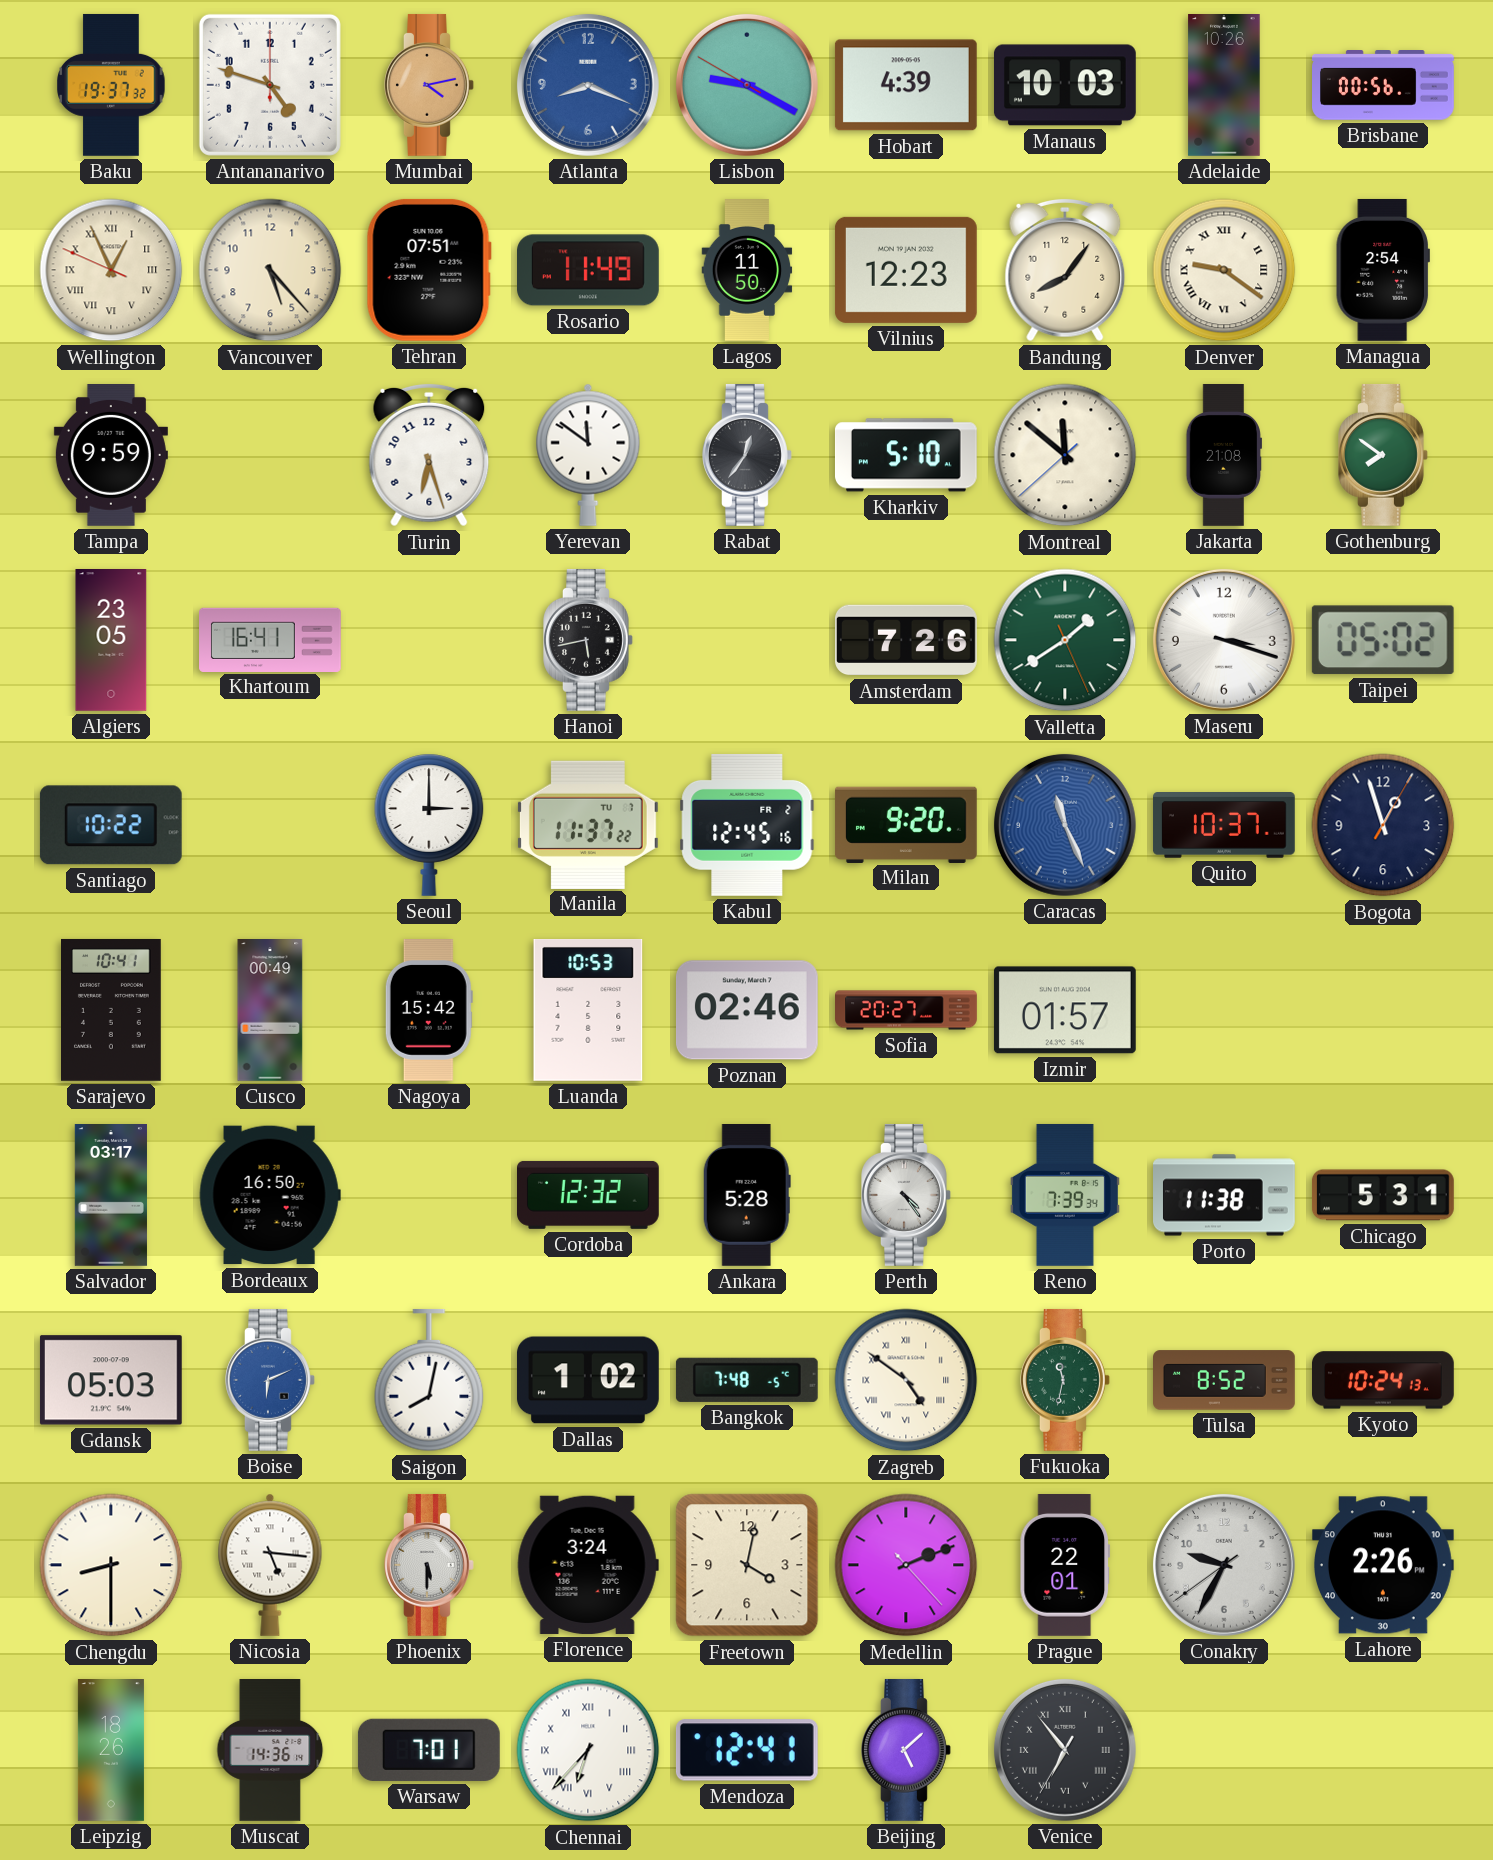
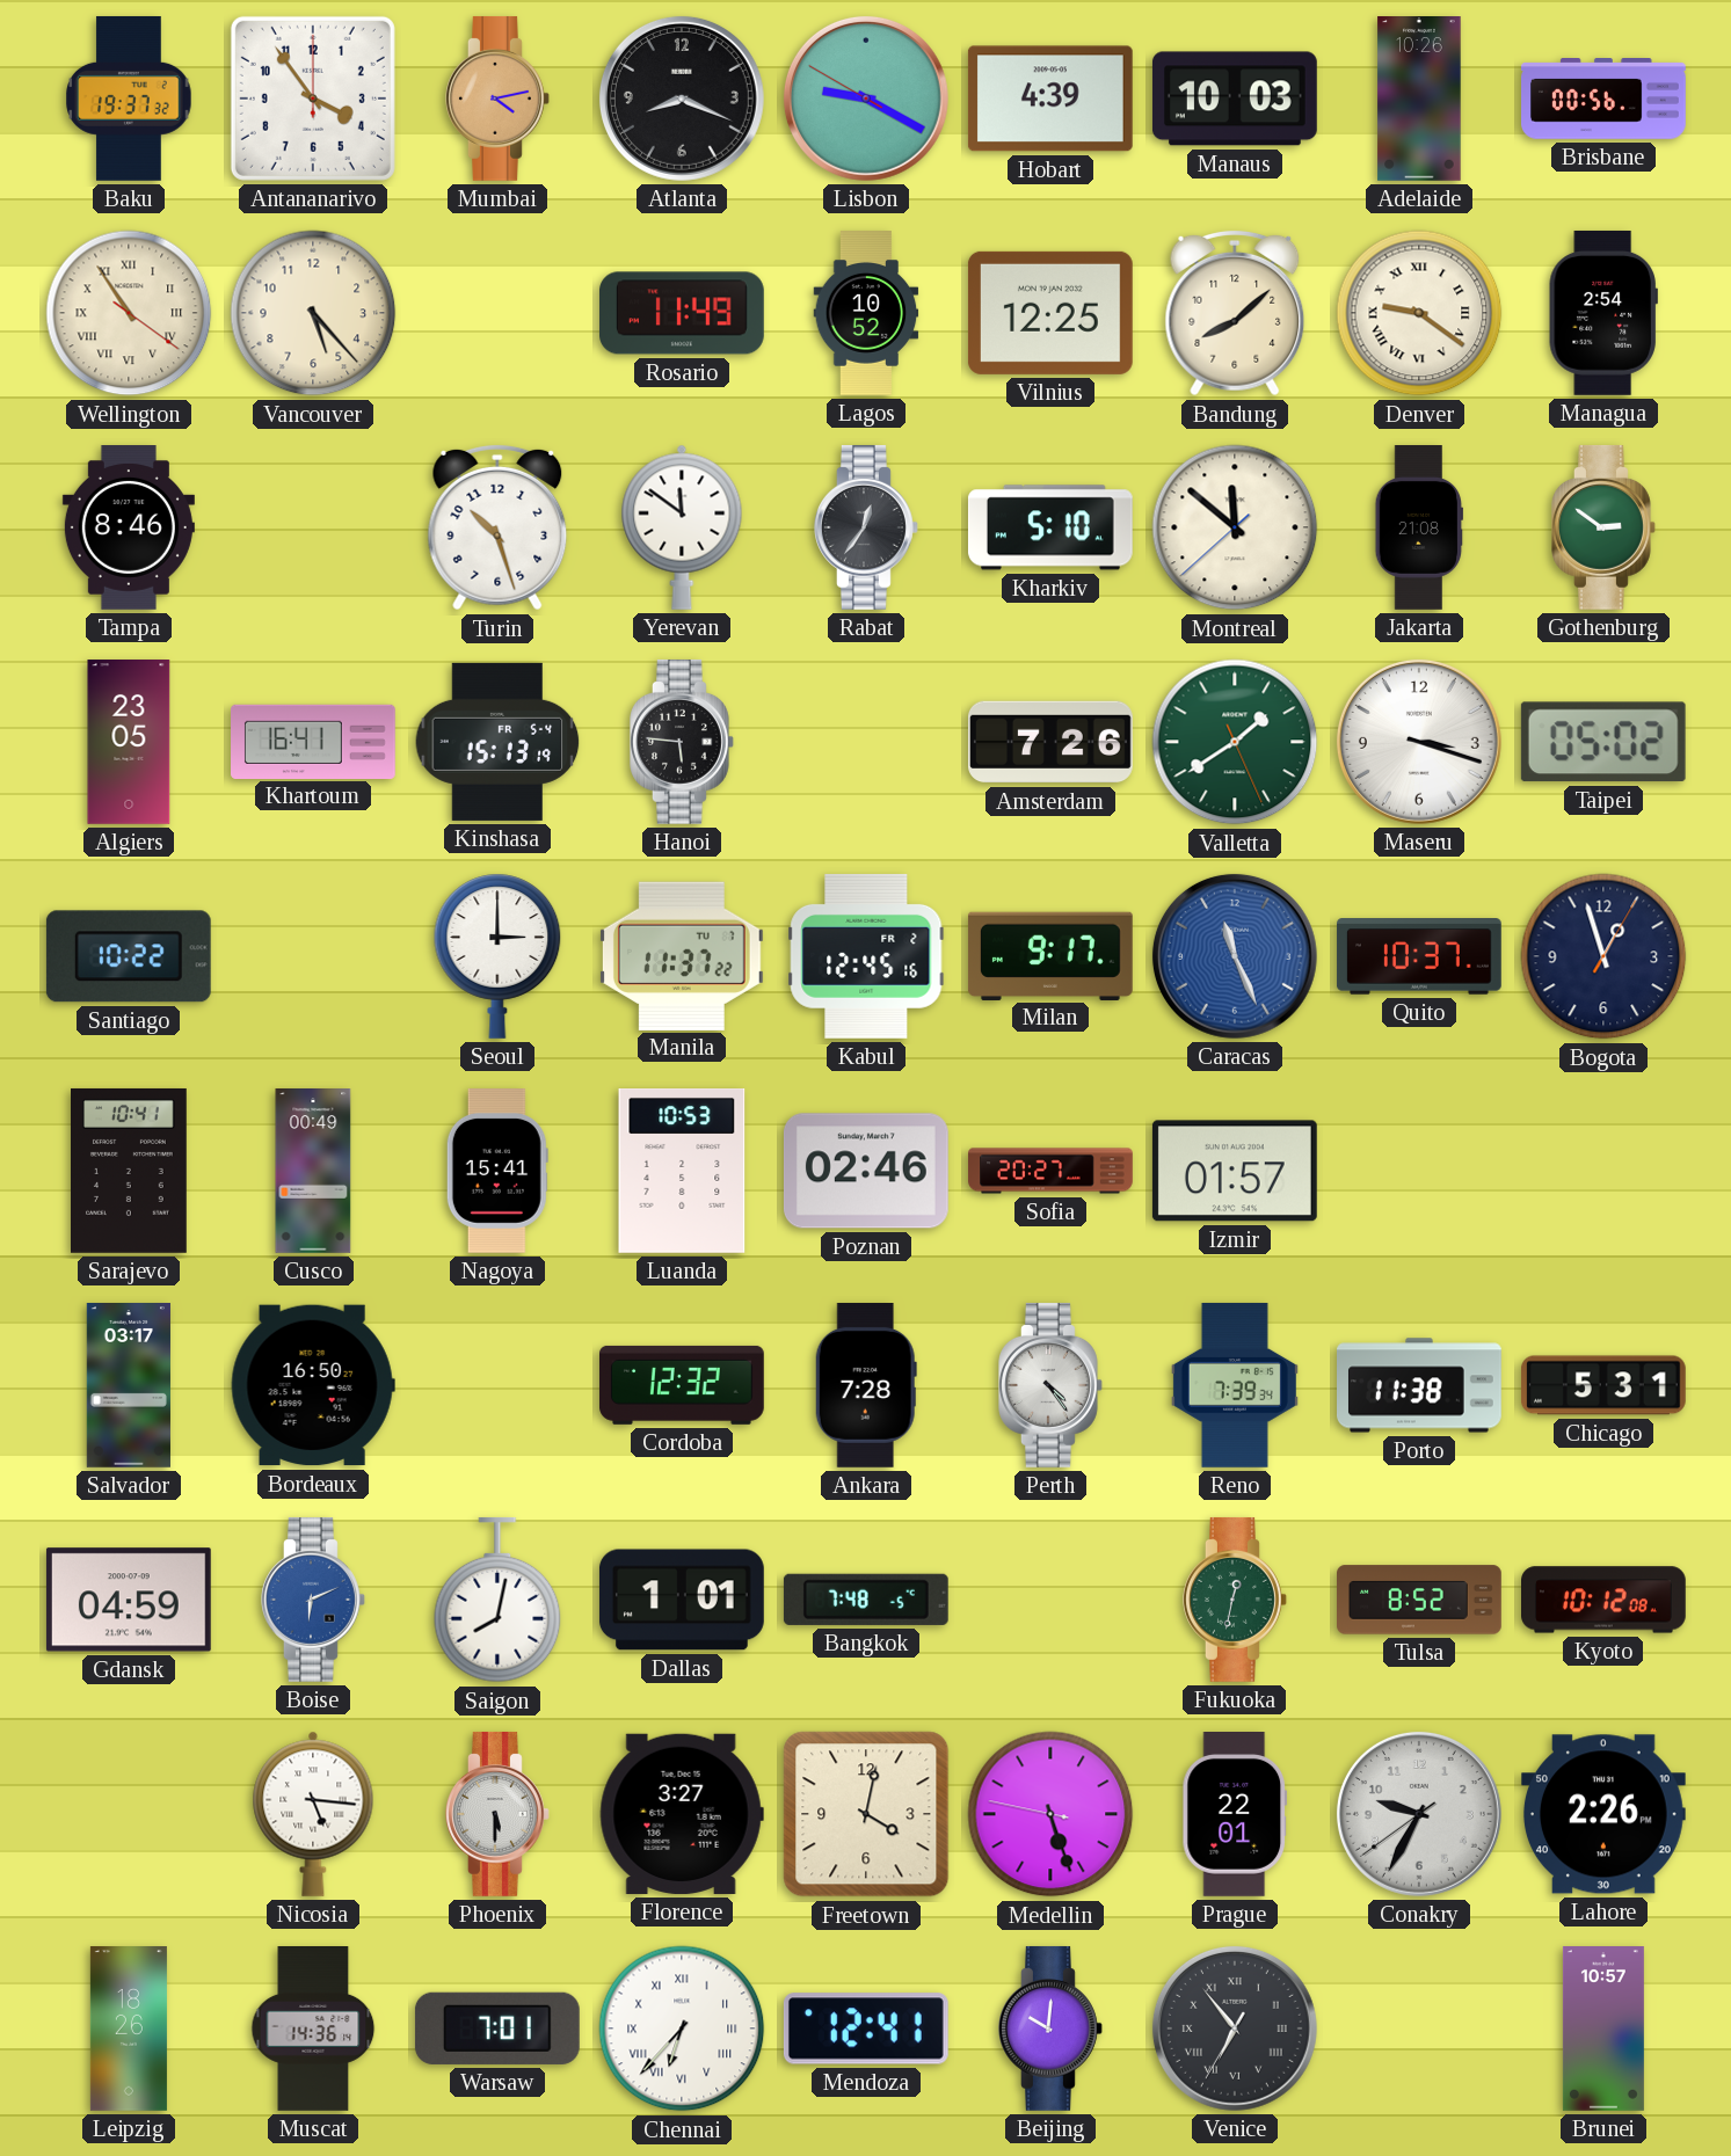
Antananarivo: 4:48 -> 3:54
Atlanta dial: blue -> black
Wellington: 12:55 -> 10:54
Tehran: 07:51 -> none
Lagos: 11:50 -> 10:52
Vilnius: 12:23 -> 12:25
Bandung: 8:06 -> 8:08
Tampa: 9:59 -> 8:46
Turin: 6:27 -> 10:27
Gothenburg: 7:51 -> 2:51
Kinshasa: none -> 15:13
Hanoi: 5:43 -> 5:46
Milan: 9:20 -> 9:17
Nagoya: 15:42 -> 15:41
Ankara: 5:28 -> 7:28
Gdansk: 05:03 -> 04:59
Dallas: 1:02 -> 1:01
Zagreb: 4:51 -> none
Fukuoka: 11:32 -> 12:32
Kyoto: 10:24 -> 10:12
Chengdu: 8:30 -> none
Florence: 3:24 -> 3:27
Medellin: 2:11 -> 5:26
Beijing: 5:08 -> 10:01
Brunei: none -> 10:57
